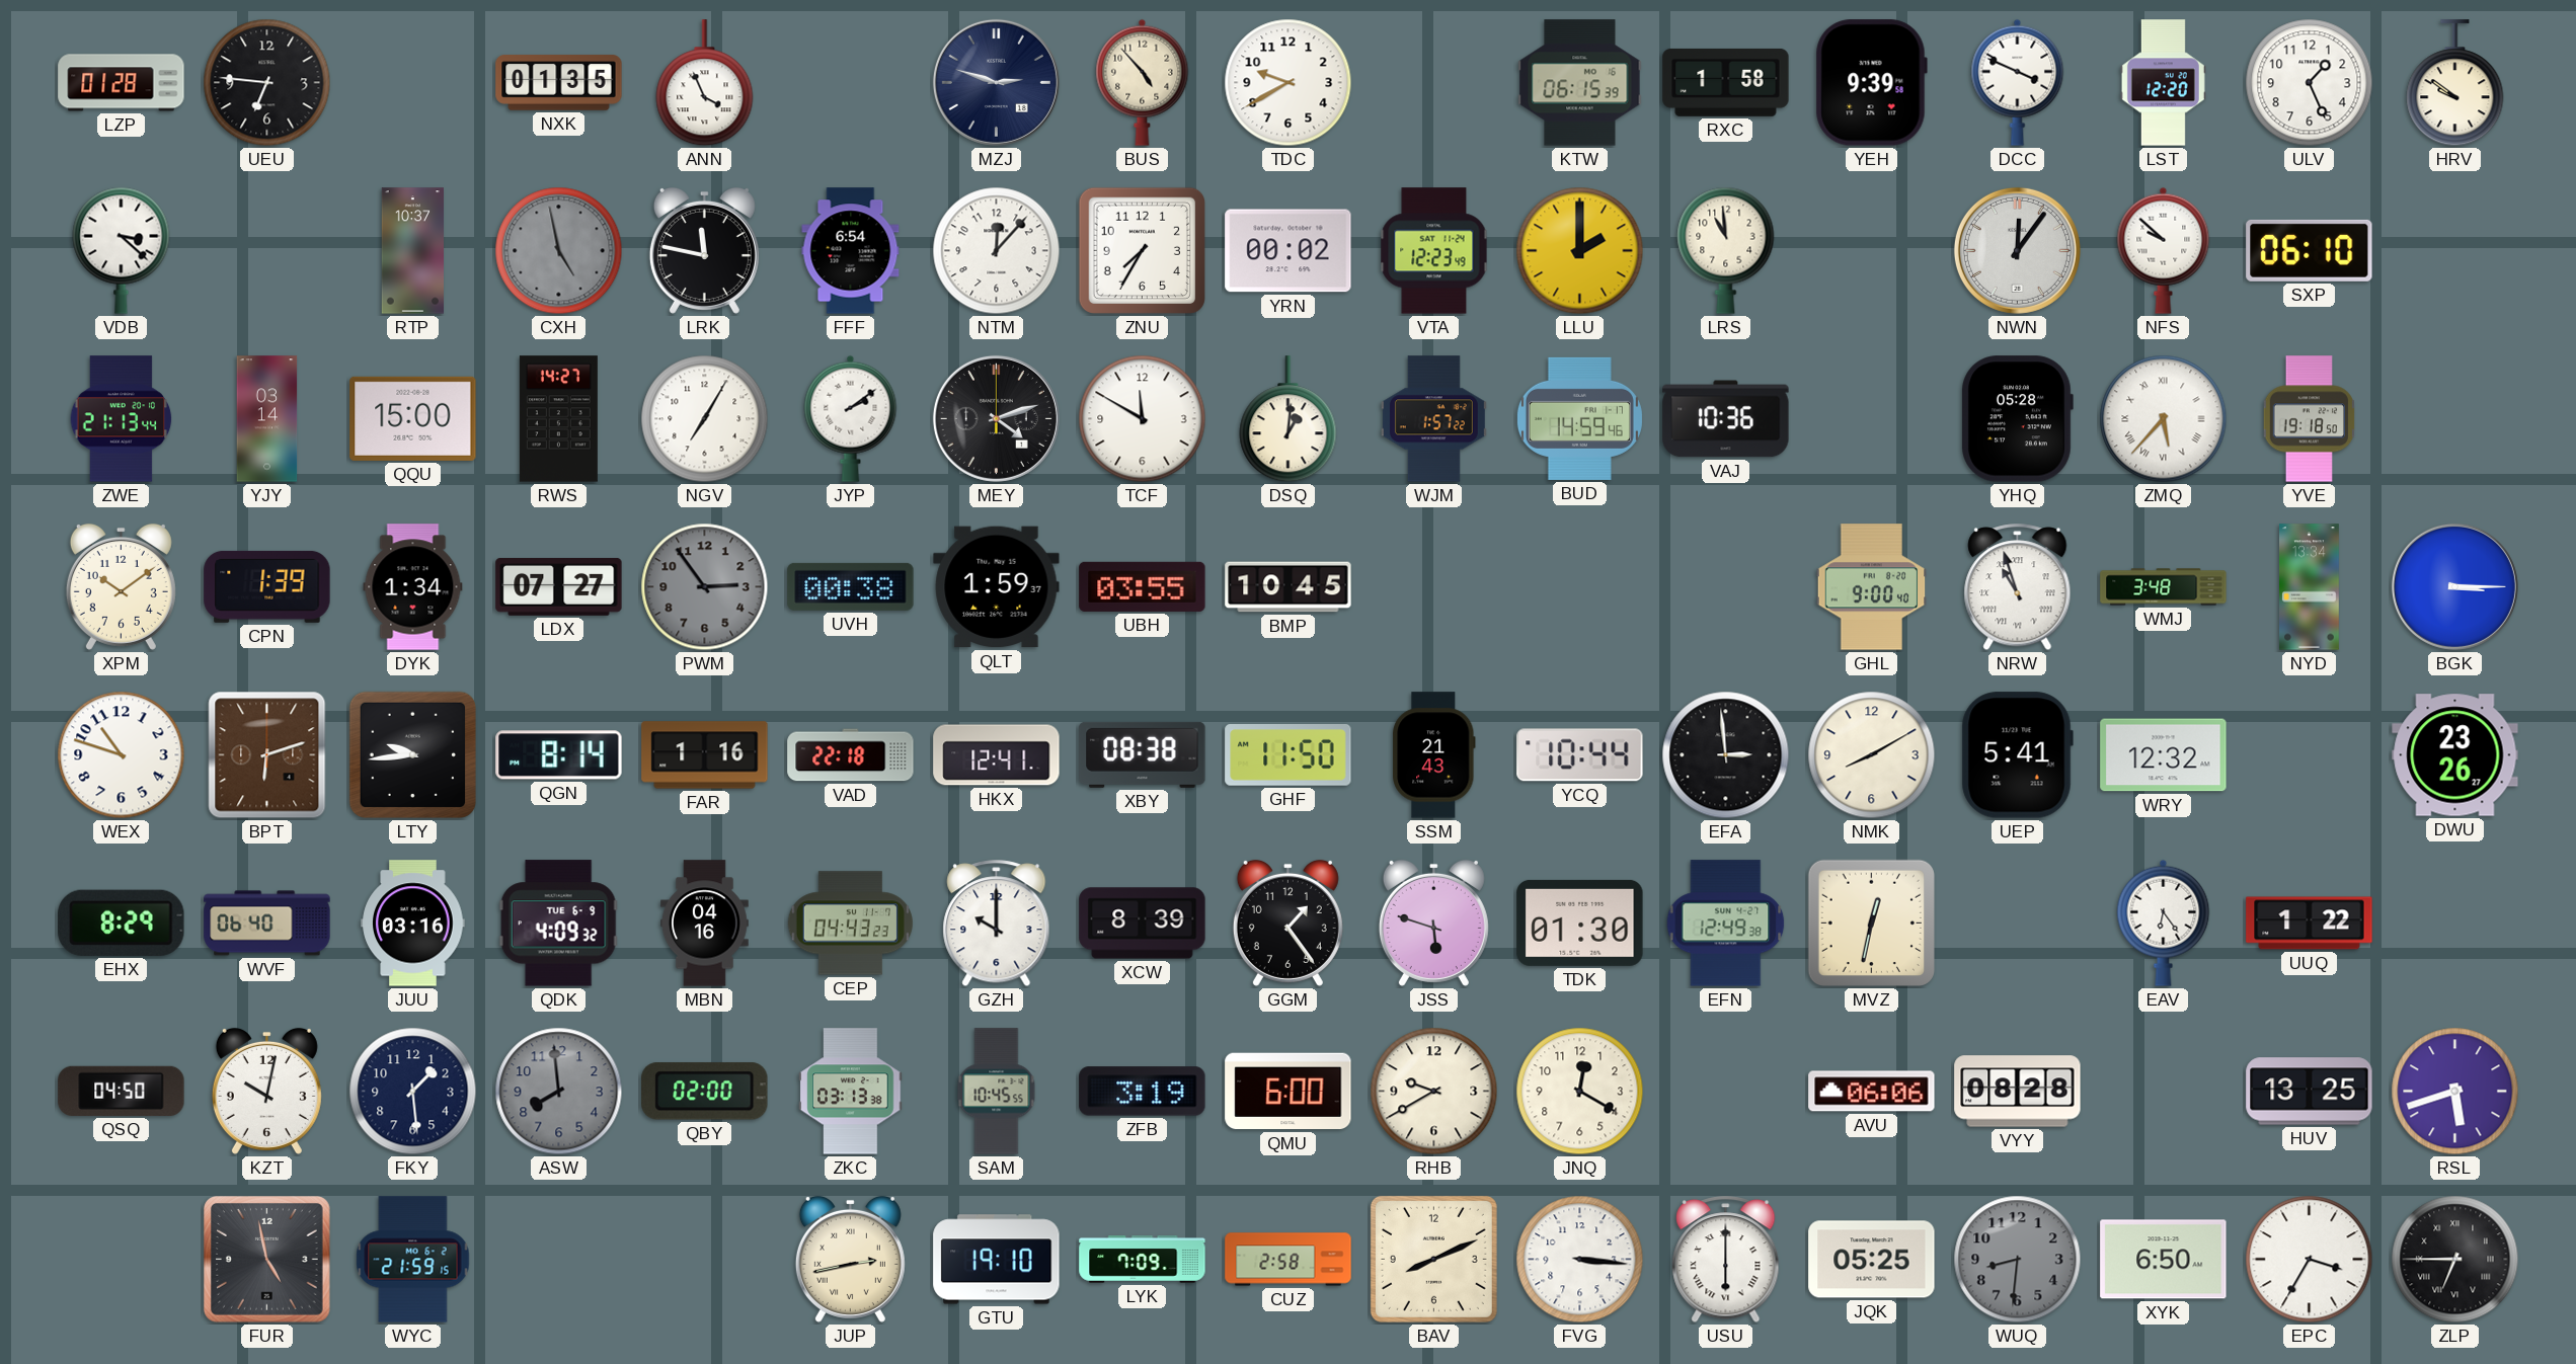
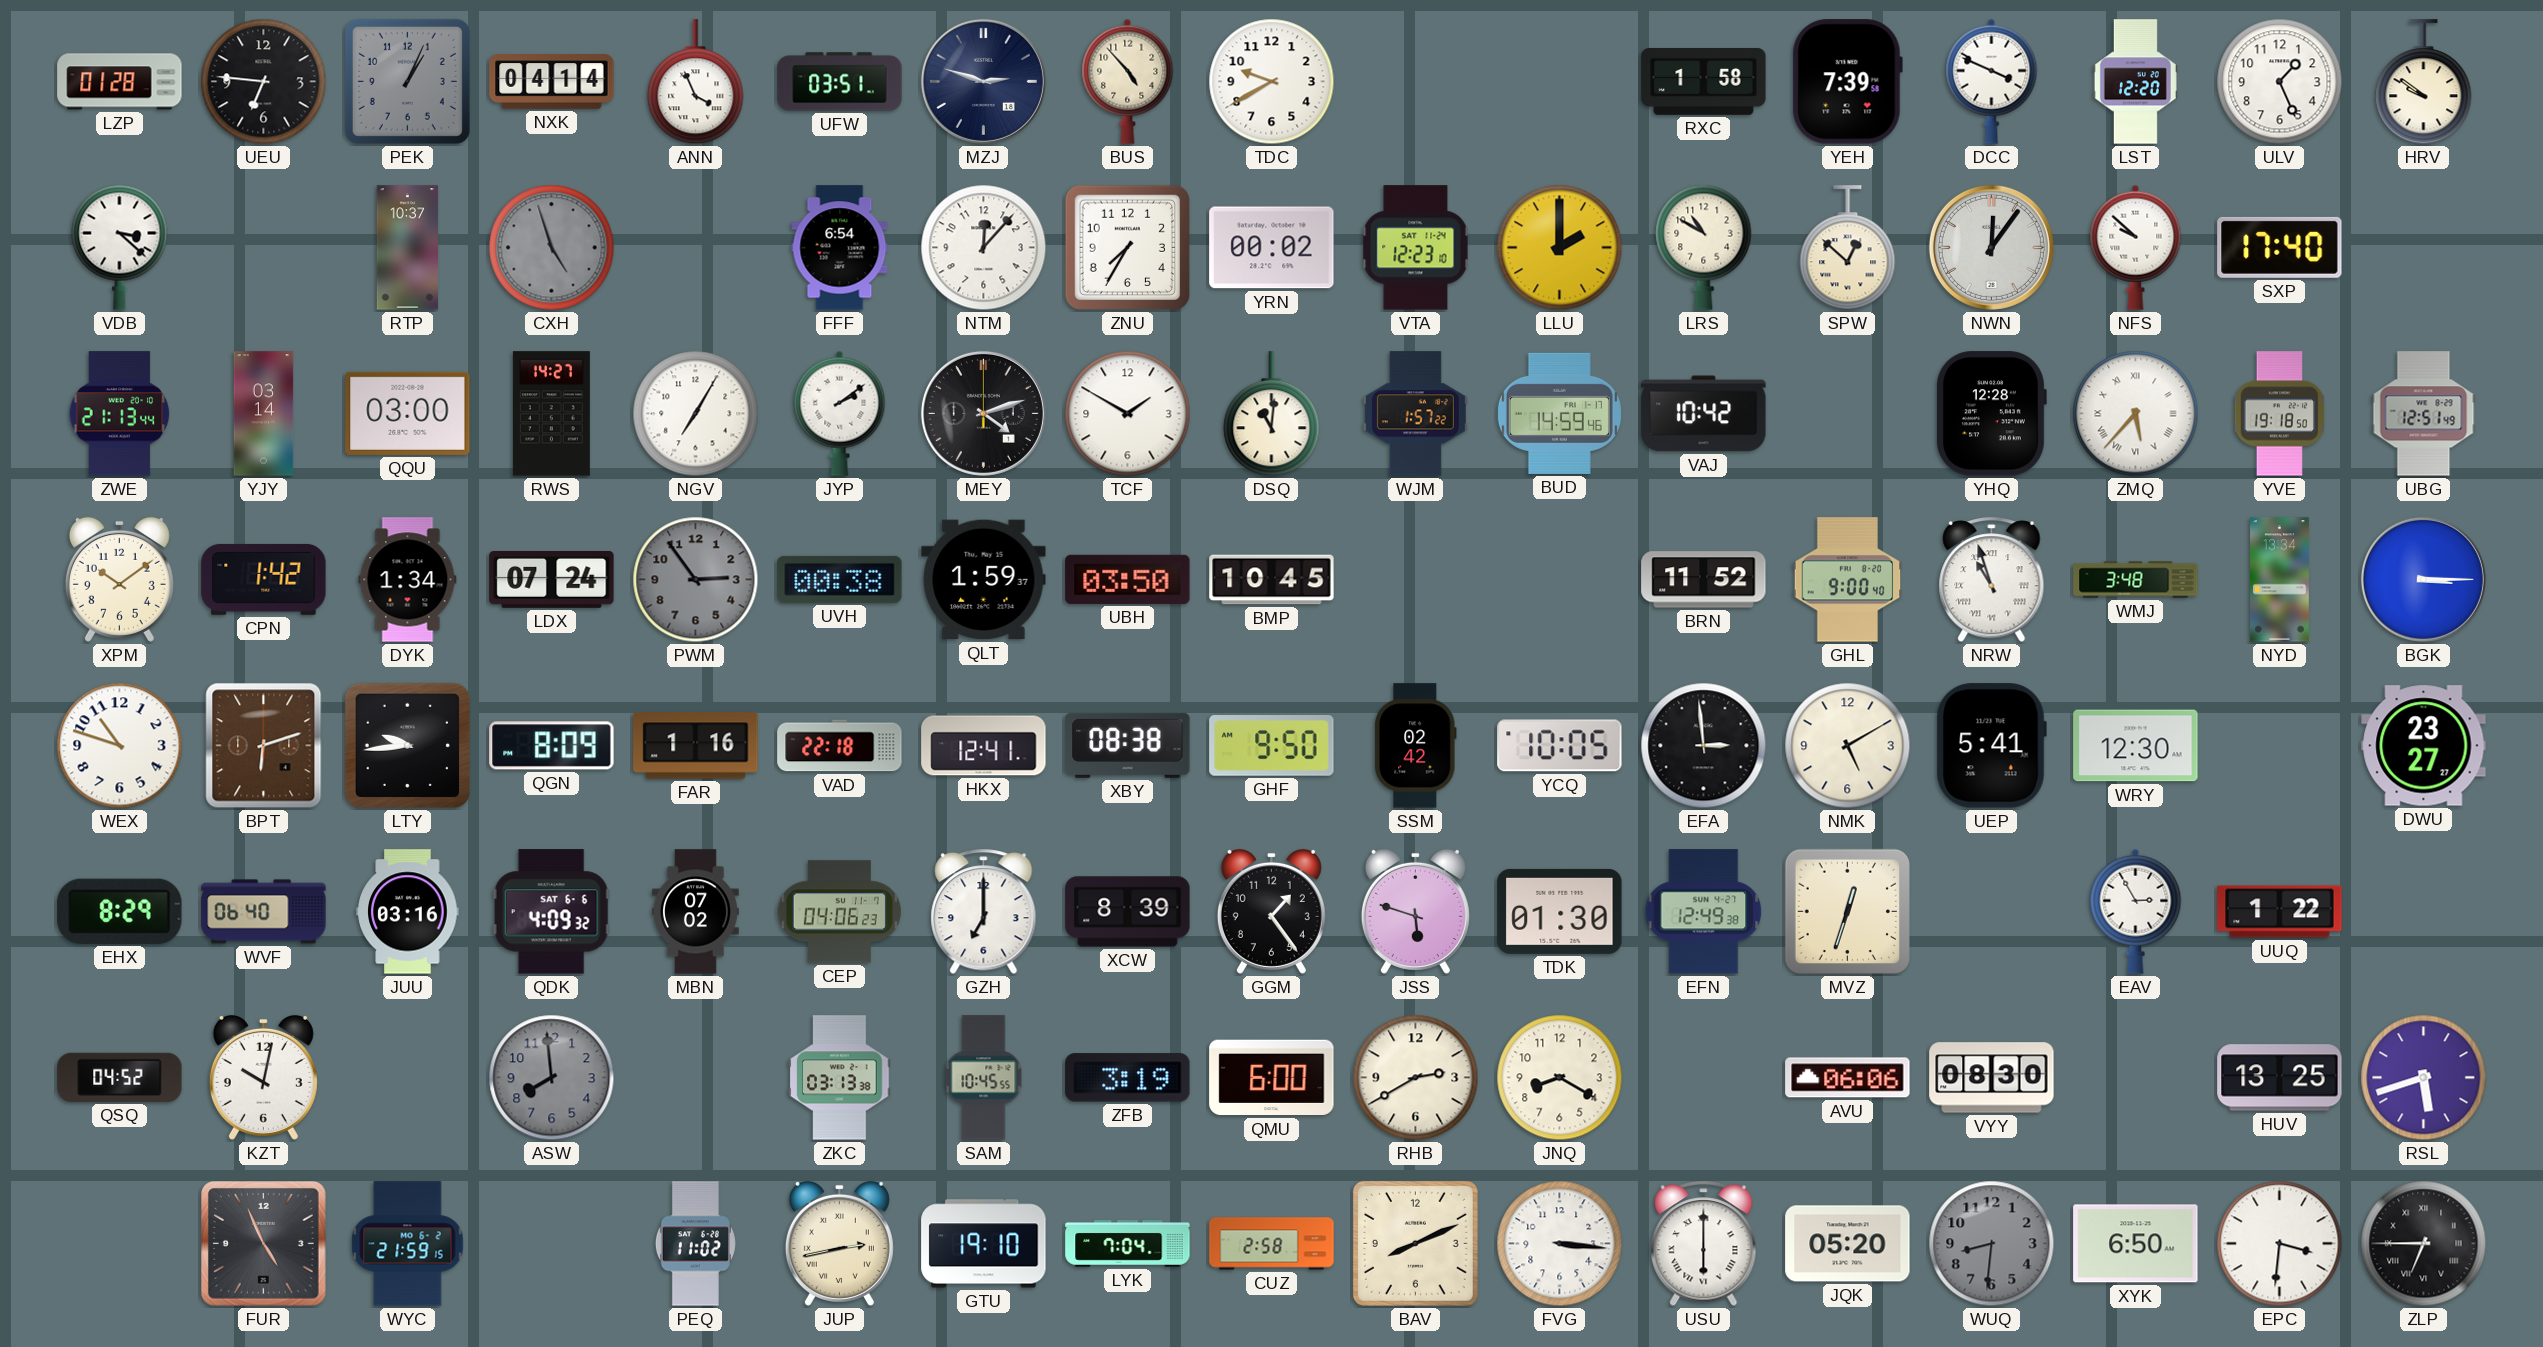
PEK: none -> 1:04
NXK: 01:35 -> 04:14
UFW: none -> 03:51
KTW: 06:15 -> none
YEH: 9:39 -> 7:39
CXH: 4:58 -> 4:57
LRK: 11:47 -> none
VTA: 12:23:49 -> 12:23:10
LRS: 10:59 -> 10:50
SPW: none -> 12:52
SXP: 06:10 -> 17:40
QQU: 15:00 -> 03:00
TCF: 11:50 -> 1:50
DSQ: 1:01 -> 11:01
VAJ: 10:36 -> 10:42
YHQ: 05:28 -> 12:28
UBG: none -> 12:51
CPN: 1:39 -> 1:42
LDX: 07:27 -> 07:24
UBH: 03:55 -> 03:50
BRN: none -> 11:52
QGN: 8:14 -> 8:09
GHF: 11:50 -> 9:50
SSM: 21:43 -> 02:42
YCQ: 10:44 -> 10:05
NMK: 8:10 -> 5:10
WRY: 12:32 -> 12:30
DWU: 23:26 -> 23:27
QDK date: TUE 6-9 -> SAT 6-6
MBN: 04:16 -> 07:02
CEP: 04:43 -> 04:06
GZH: 10:00 -> 7:00
MVZ: 12:32 -> 12:33
EAV: 6:24 -> 2:55
QSQ: 04:50 -> 04:52
FKY: 1:29 -> none
QBY: 02:00 -> none
RHB: 9:40 -> 2:40
JNQ: 12:20 -> 8:20
VYY: 08:28 -> 08:30
FUR: 4:58 -> 4:56
PEQ: none -> 11:02
LYK: 7:09 -> 7:04
JQK: 05:25 -> 05:20
EPC: 3:35 -> 3:31
